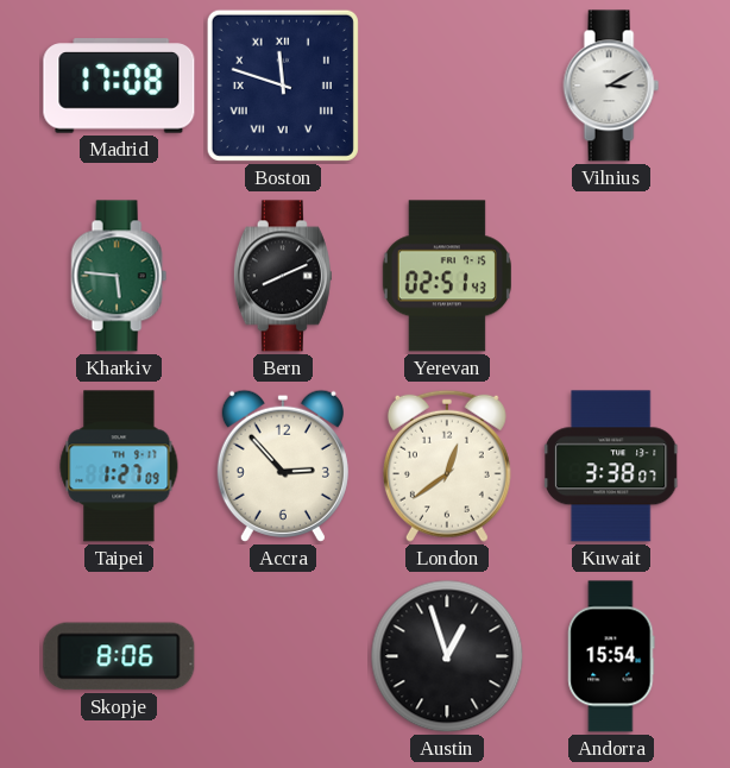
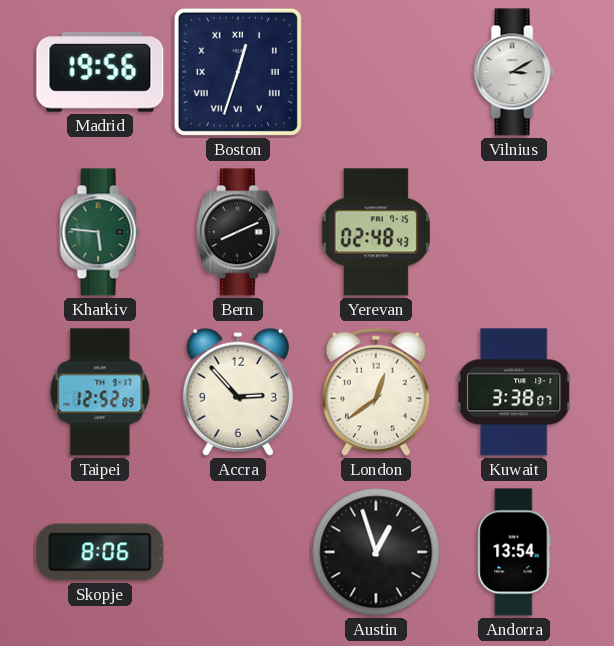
Madrid: 17:08 -> 19:56
Boston: 11:48 -> 12:33
Yerevan: 02:51 -> 02:48
Taipei: 1:27 -> 12:52
Andorra: 15:54 -> 13:54
